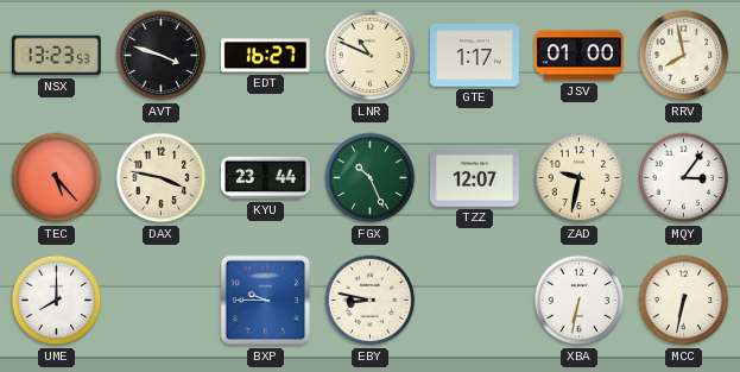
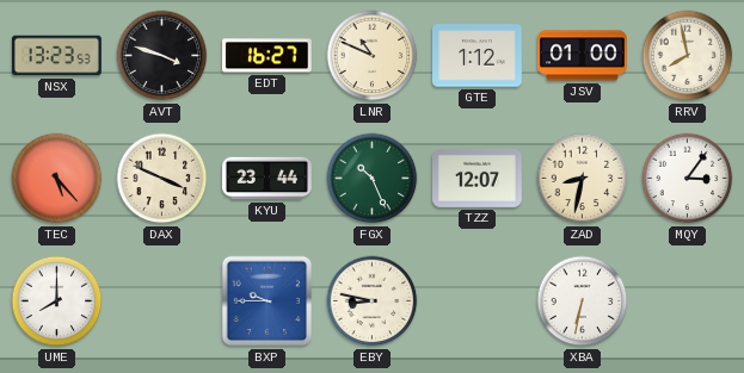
GTE: 1:17 -> 1:12
DAX: 3:47 -> 3:49
ZAD: 9:32 -> 8:32
MCC: 6:32 -> none
